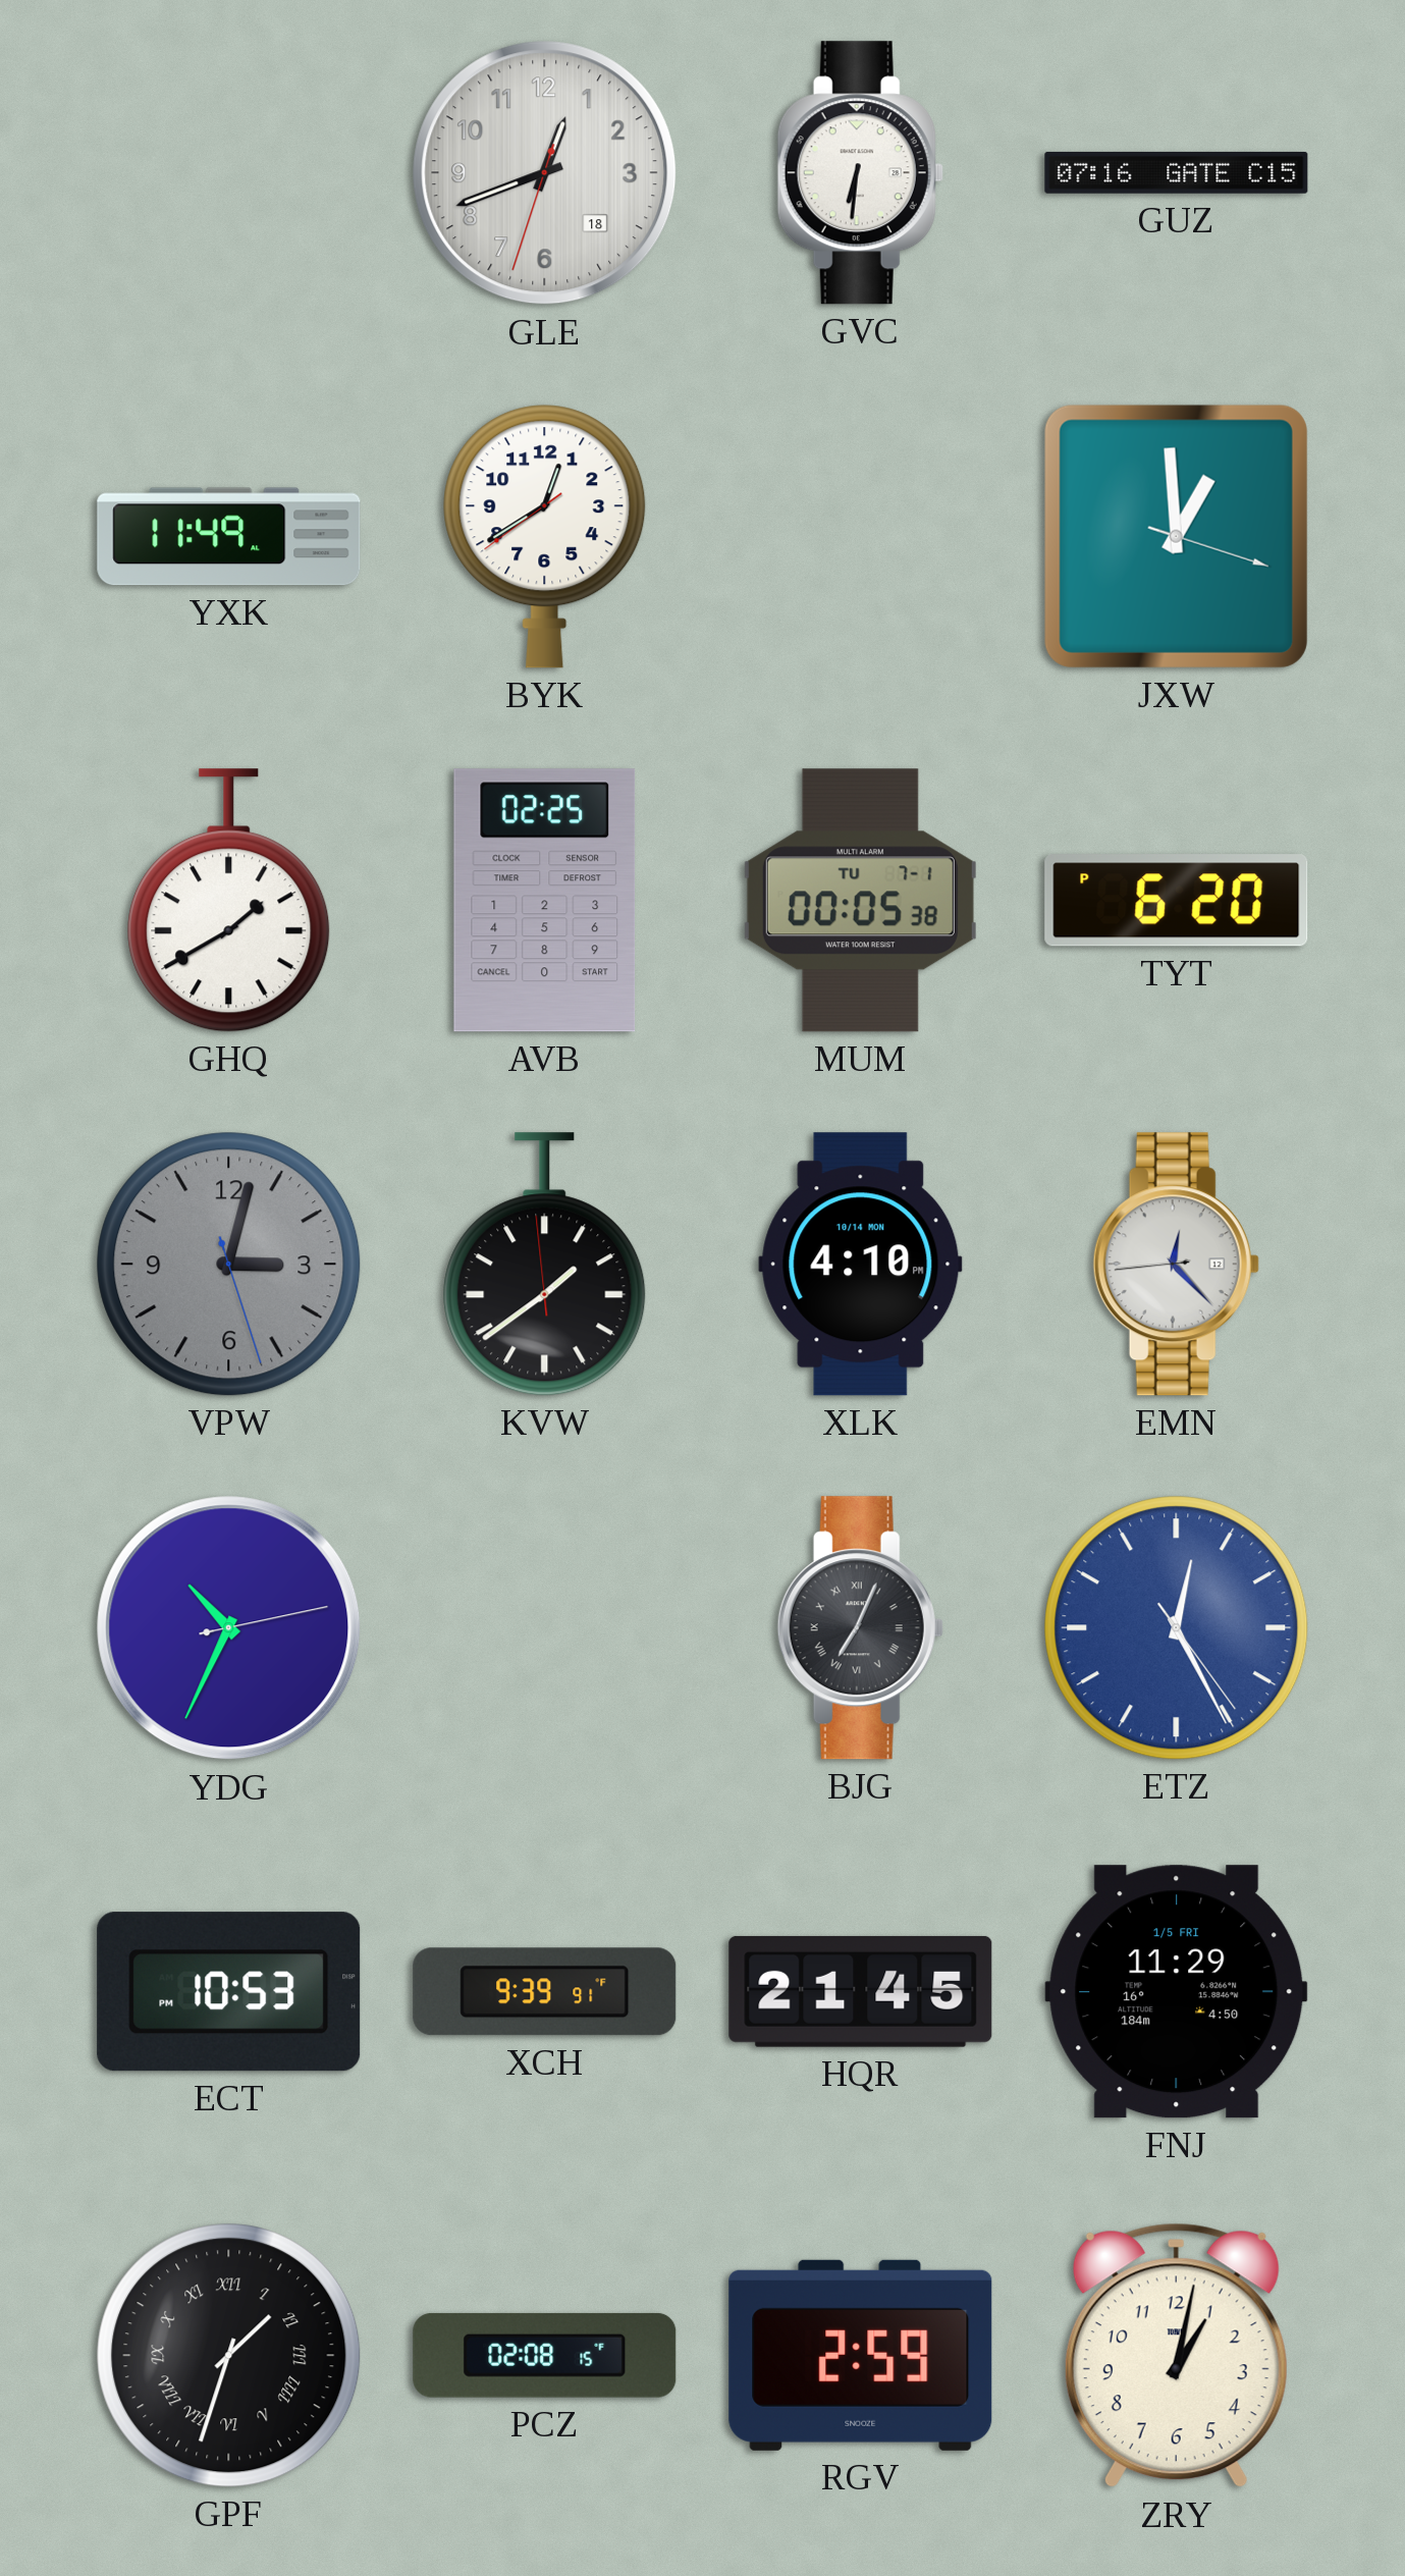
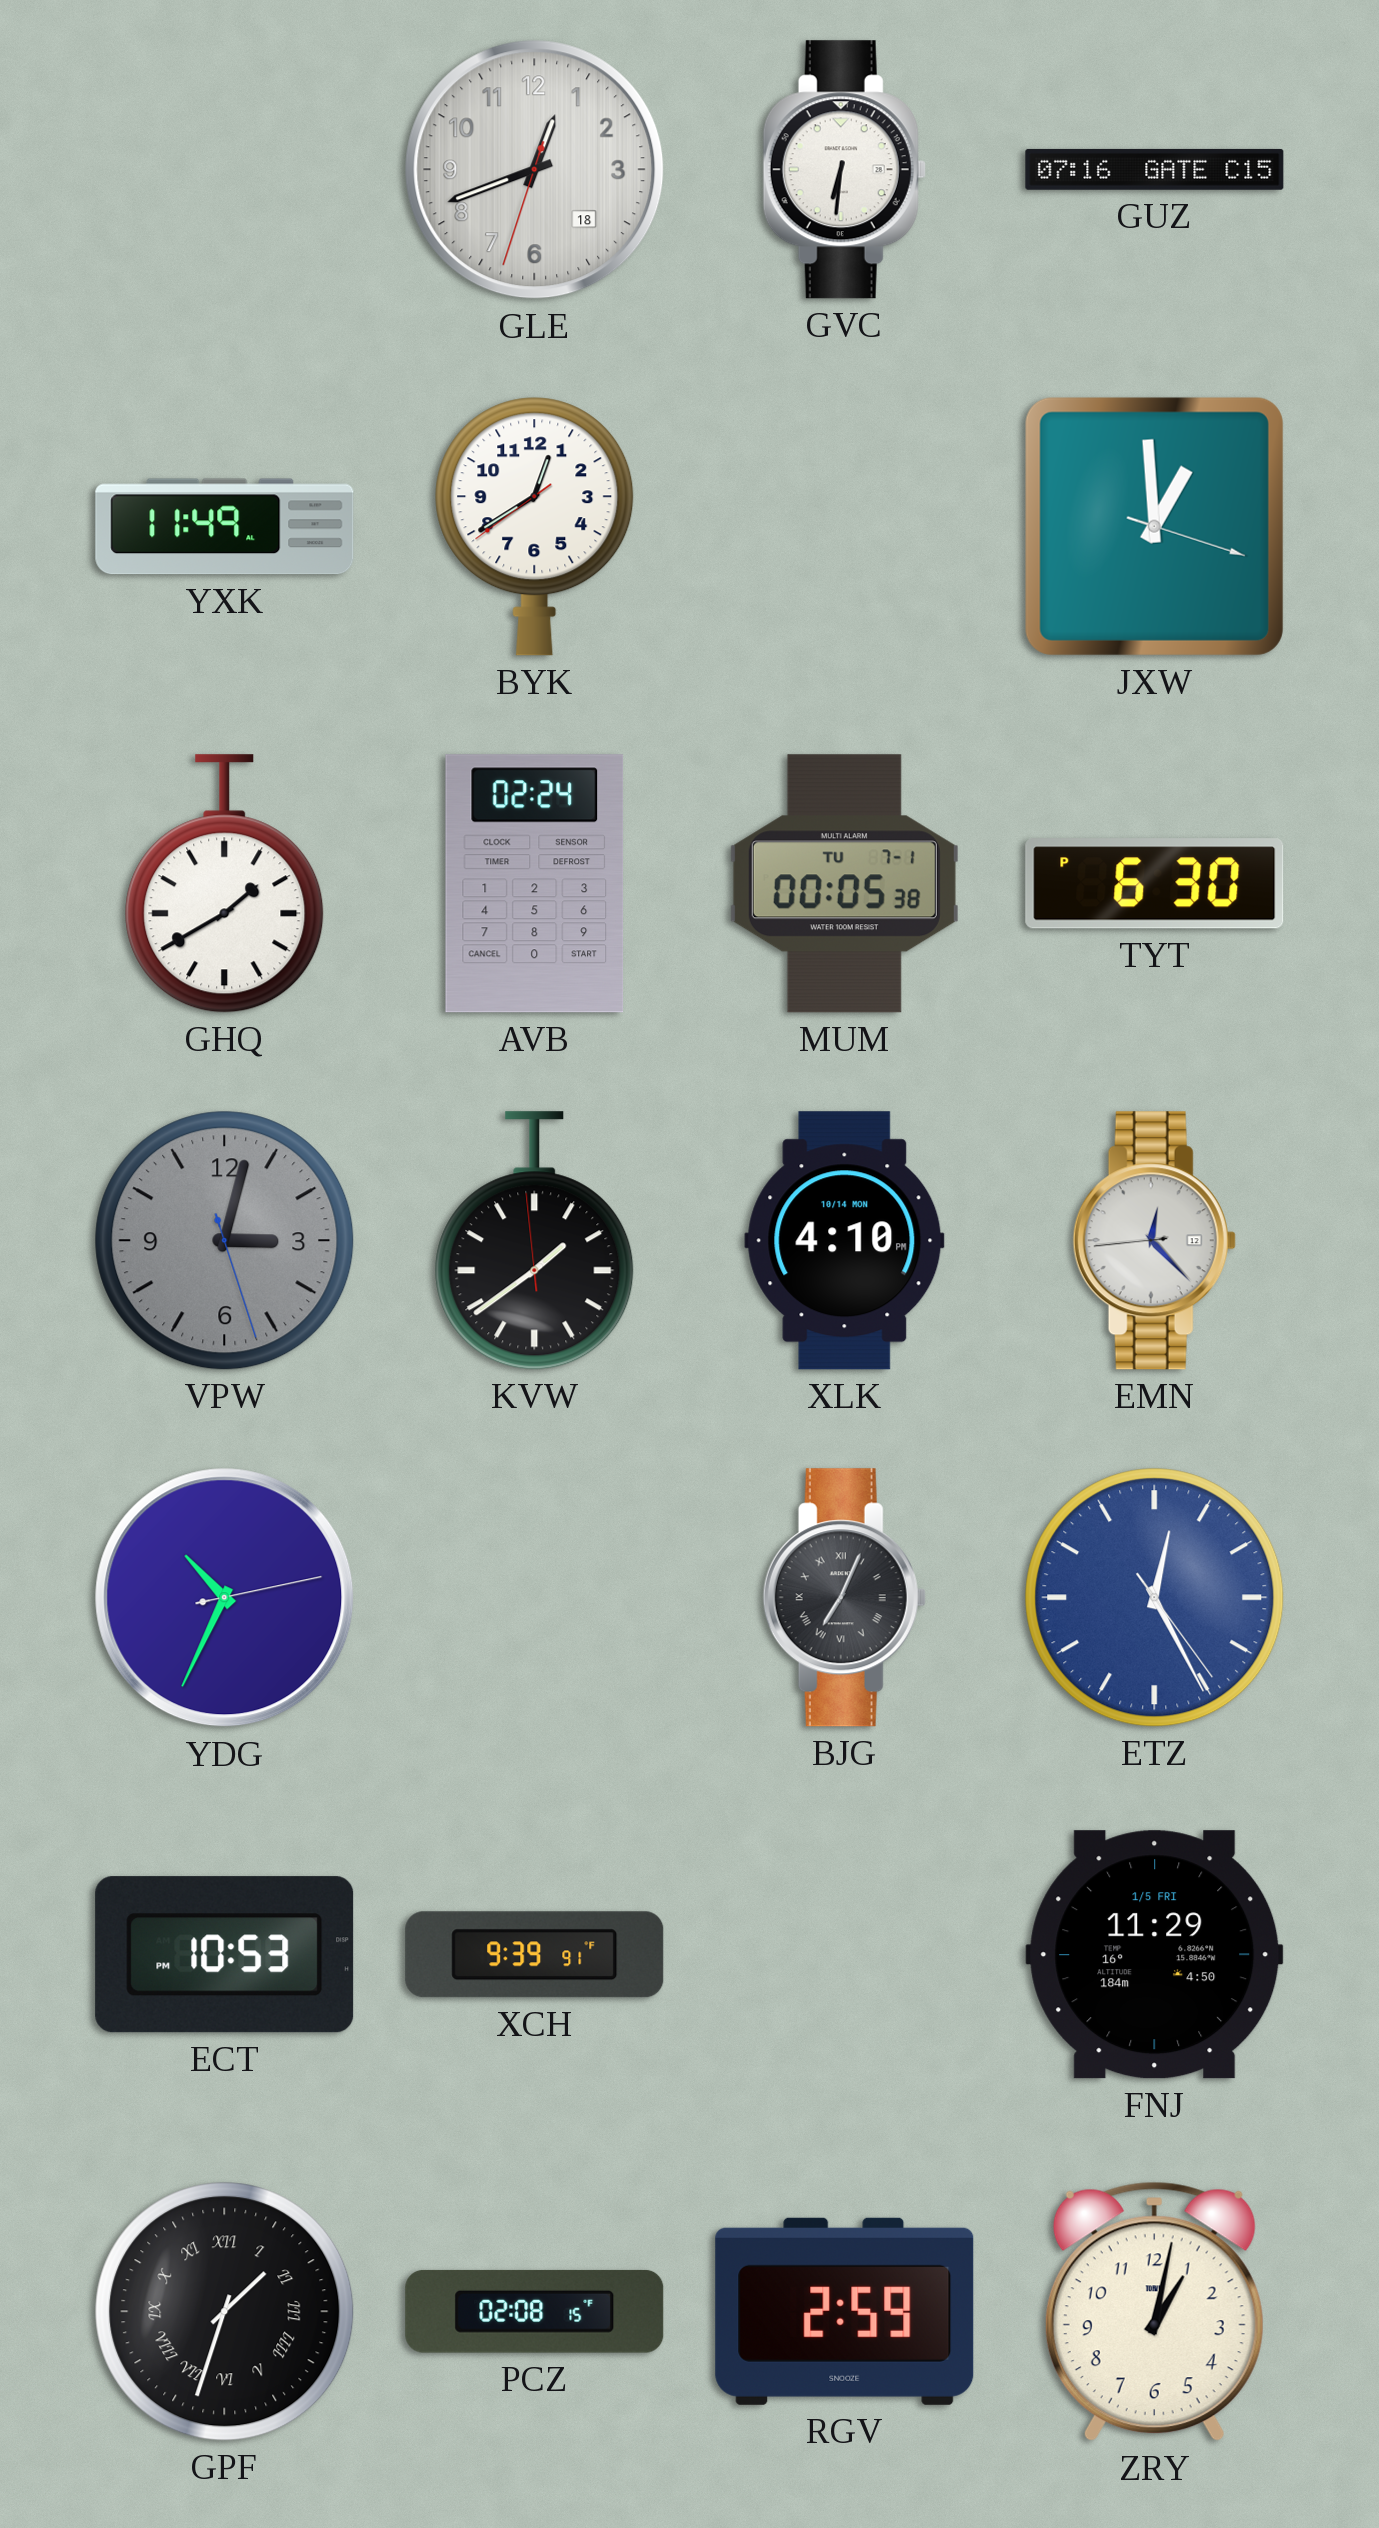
AVB: 02:25 -> 02:24
TYT: 6:20 -> 6:30
HQR: 21:45 -> none
